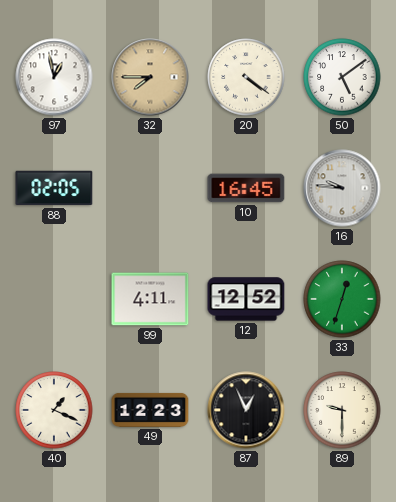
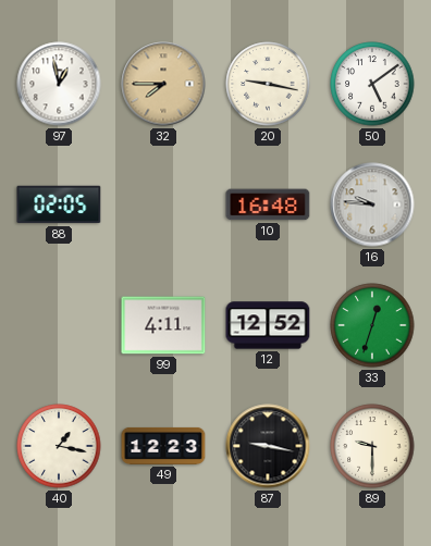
20: 4:21 -> 9:17
10: 16:45 -> 16:48
40: 1:19 -> 1:17
87: 12:56 -> 9:17
